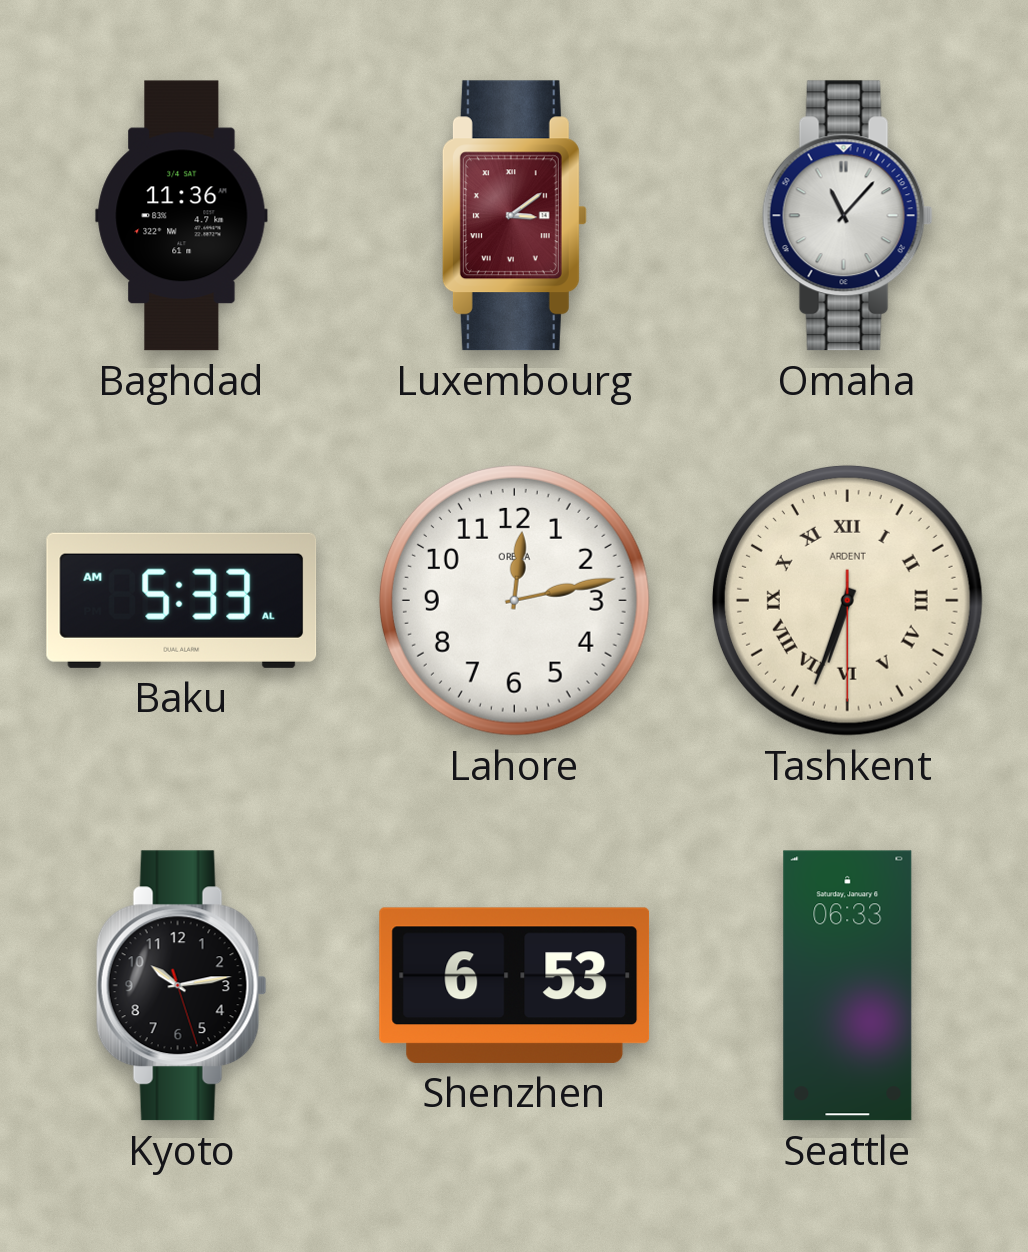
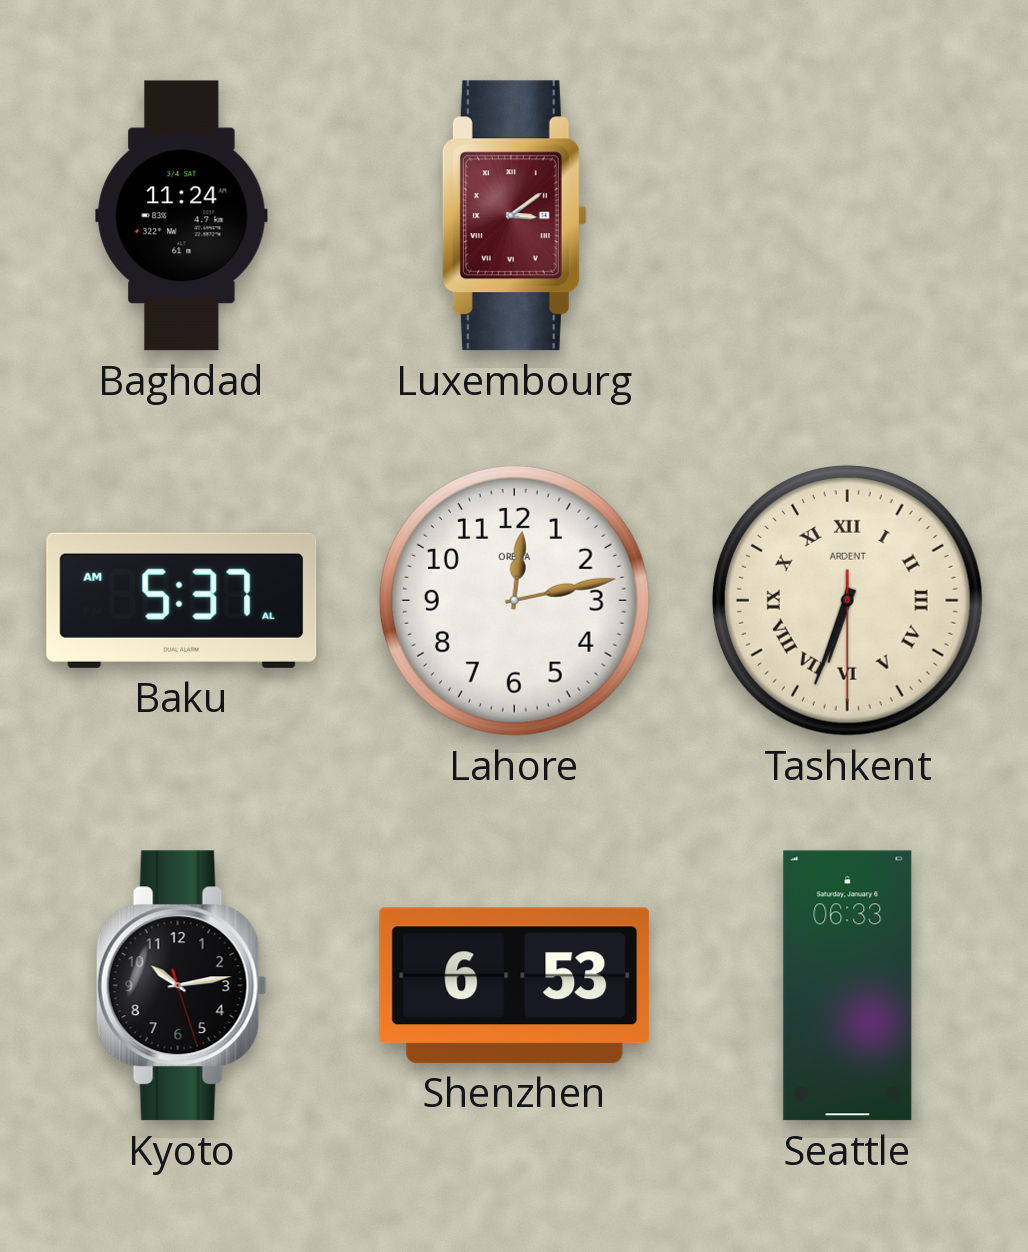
Baghdad: 11:36 -> 11:24
Omaha: 11:07 -> none
Baku: 5:33 -> 5:37
